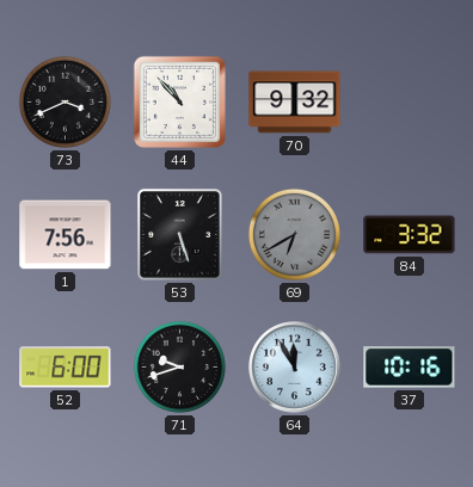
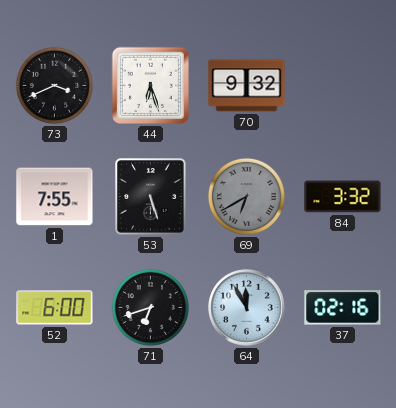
44: 10:53 -> 6:27
1: 7:56 -> 7:55
71: 9:42 -> 6:42
37: 10:16 -> 02:16
